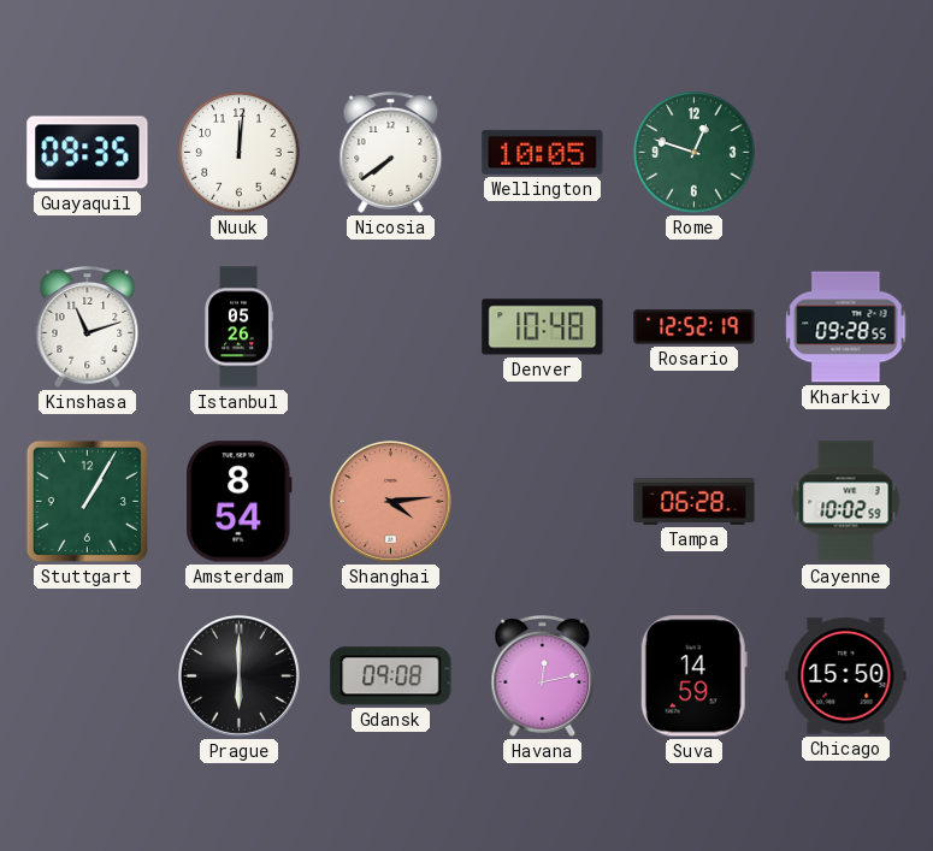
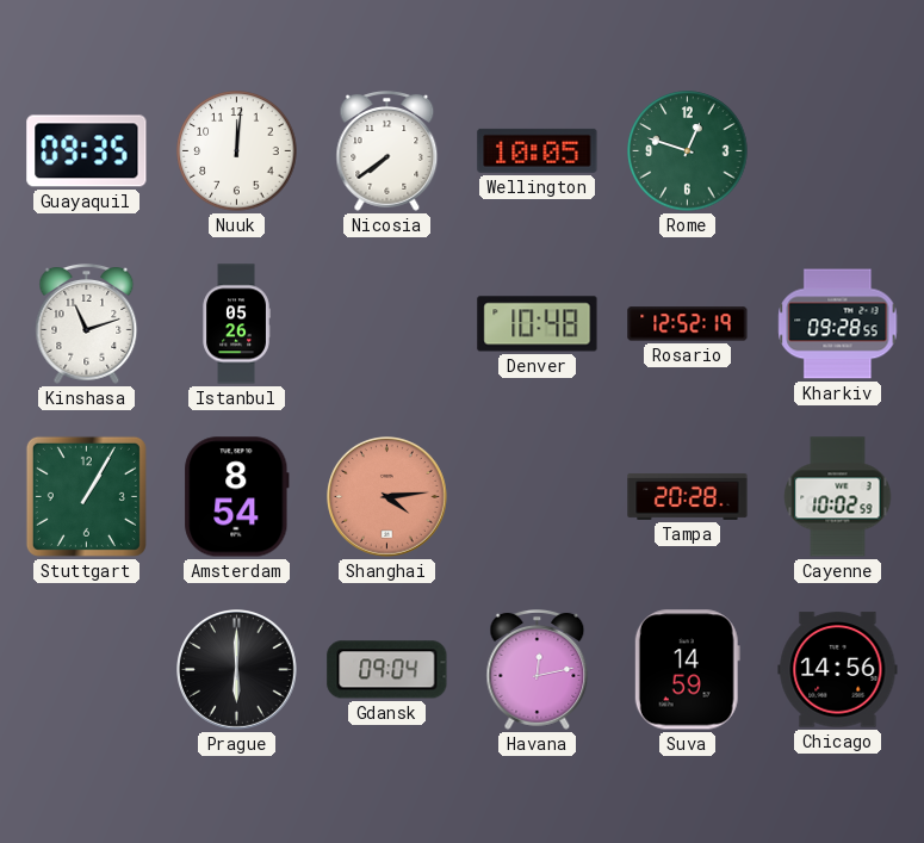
Tampa: 06:28 -> 20:28
Gdansk: 09:08 -> 09:04
Chicago: 15:50 -> 14:56
